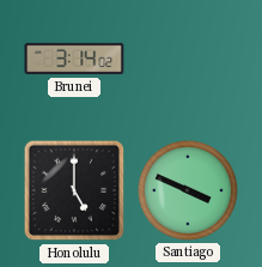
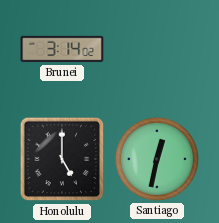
Santiago: 3:49 -> 12:32
